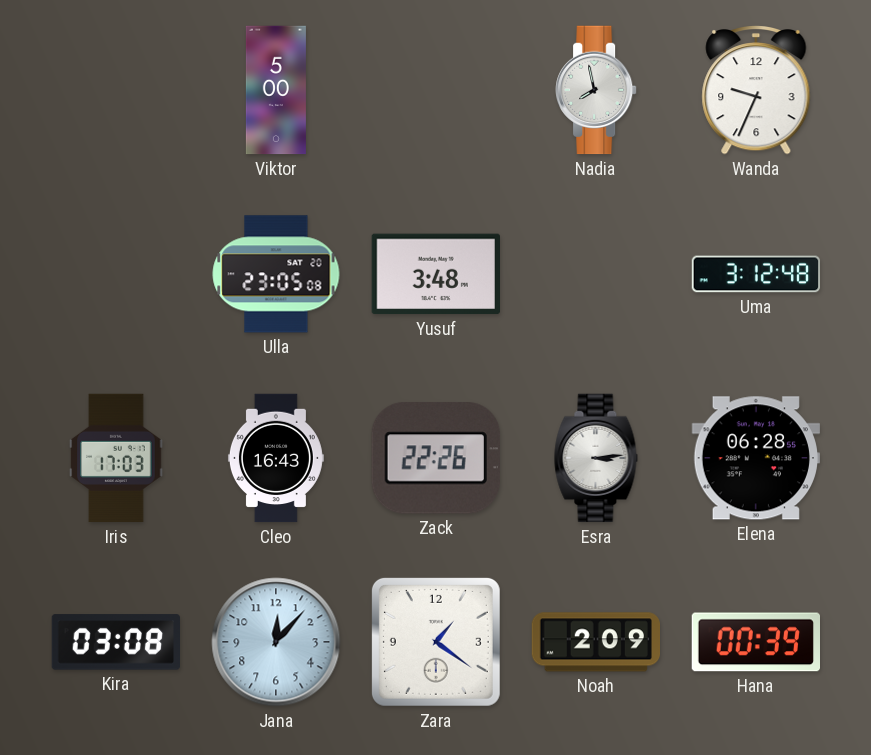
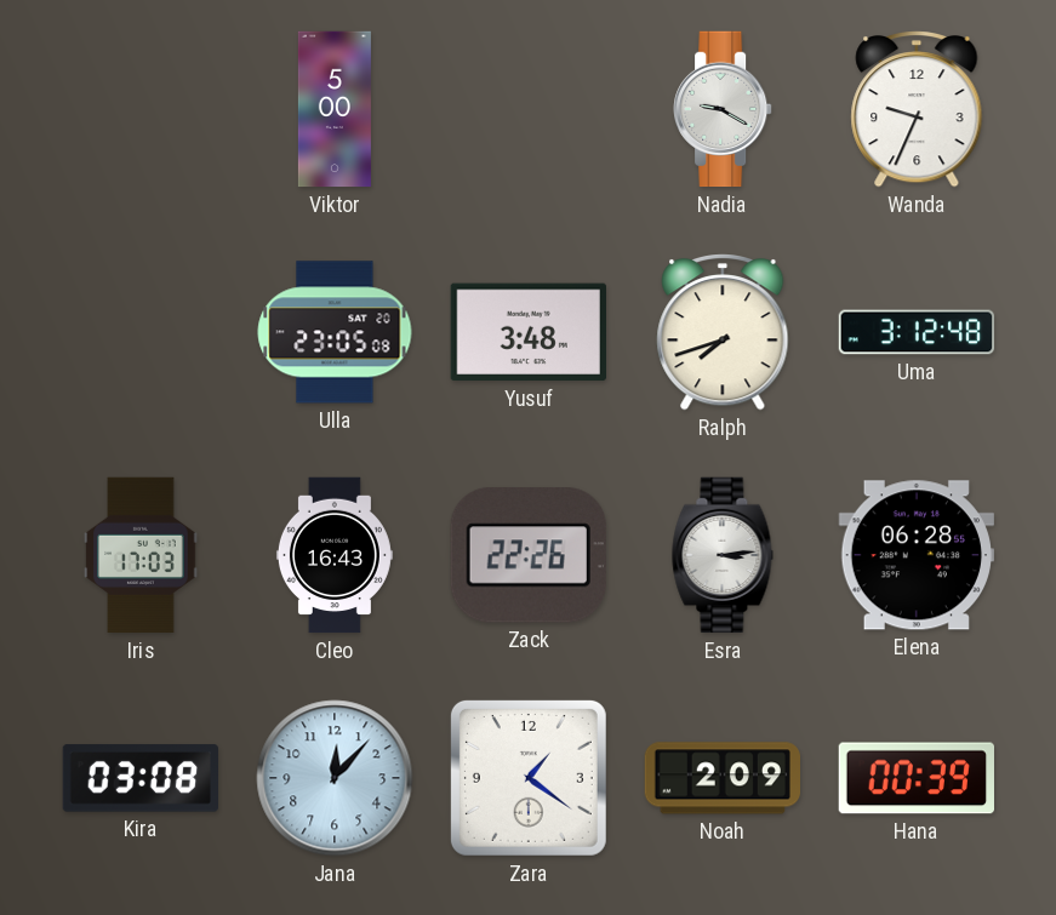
Nadia: 7:58 -> 9:20
Ralph: none -> 7:42
